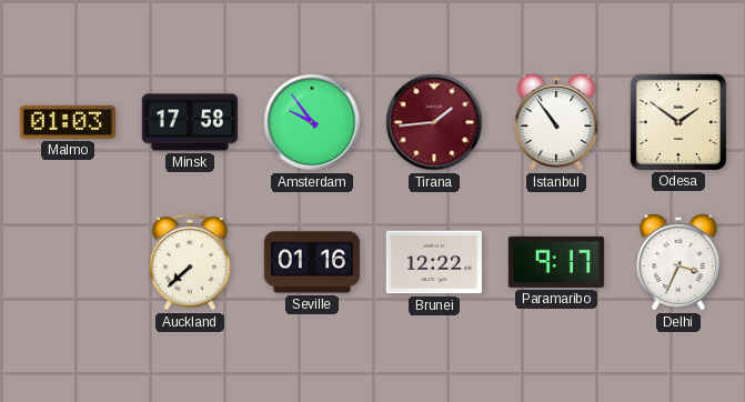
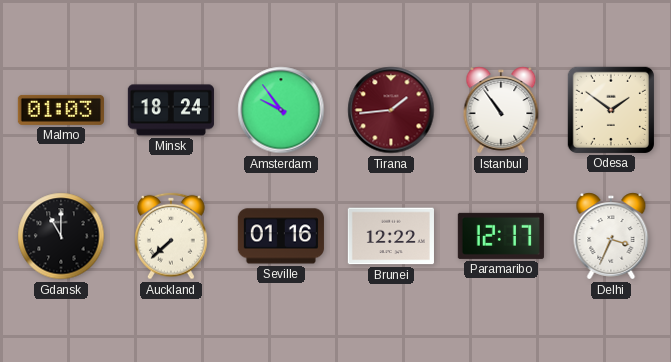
Minsk: 17:58 -> 18:24
Gdansk: none -> 11:00
Paramaribo: 9:17 -> 12:17
